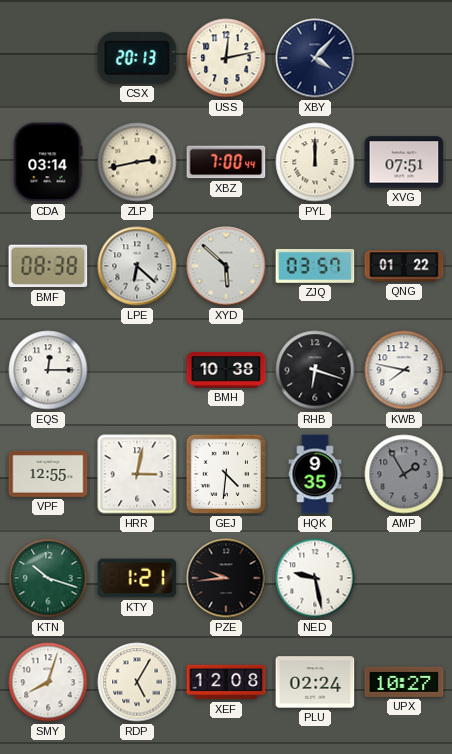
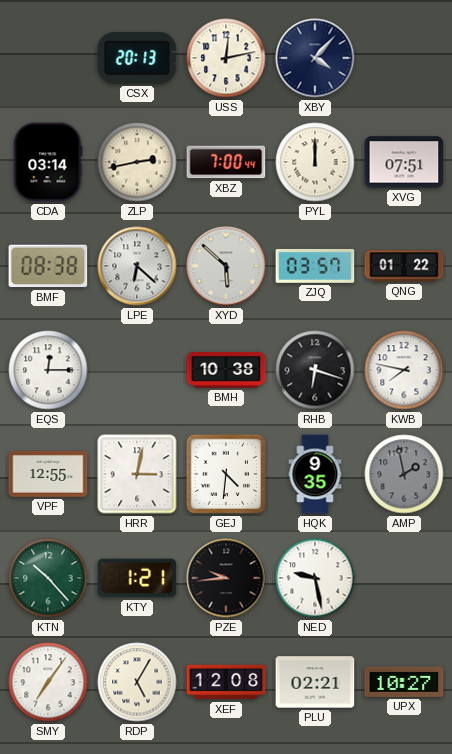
AMP: 1:55 -> 1:58
KTN: 10:18 -> 10:23
SMY: 8:03 -> 7:06
PLU: 02:24 -> 02:21
